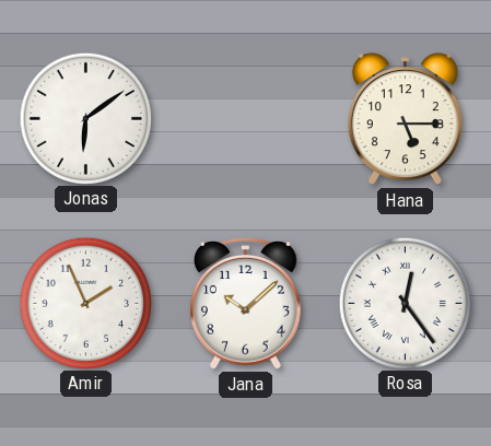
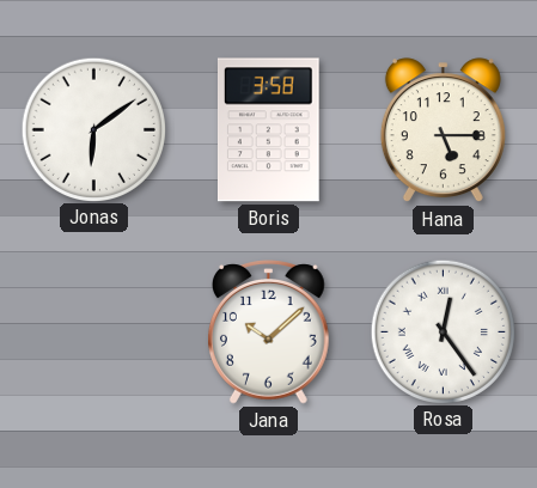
Boris: none -> 3:58
Amir: 1:56 -> none
